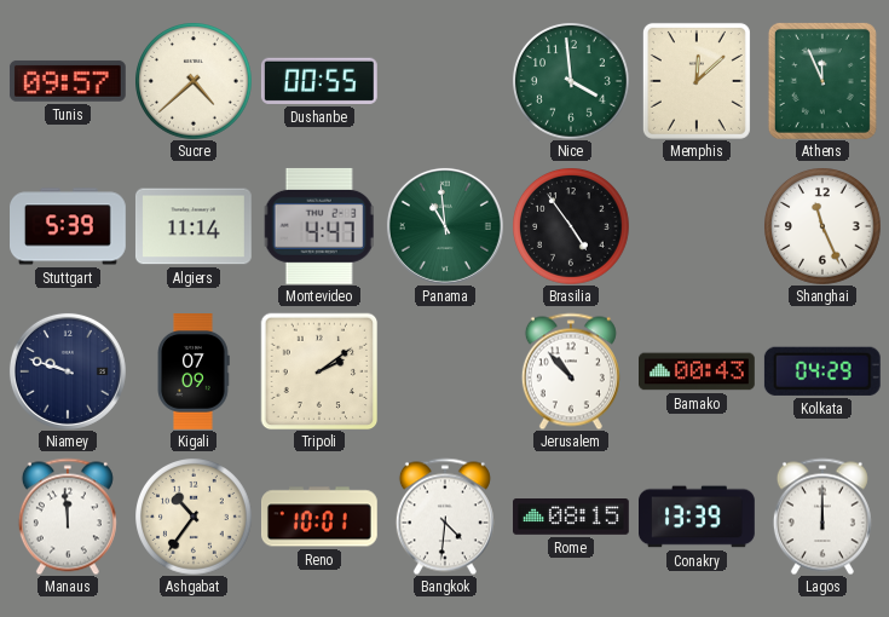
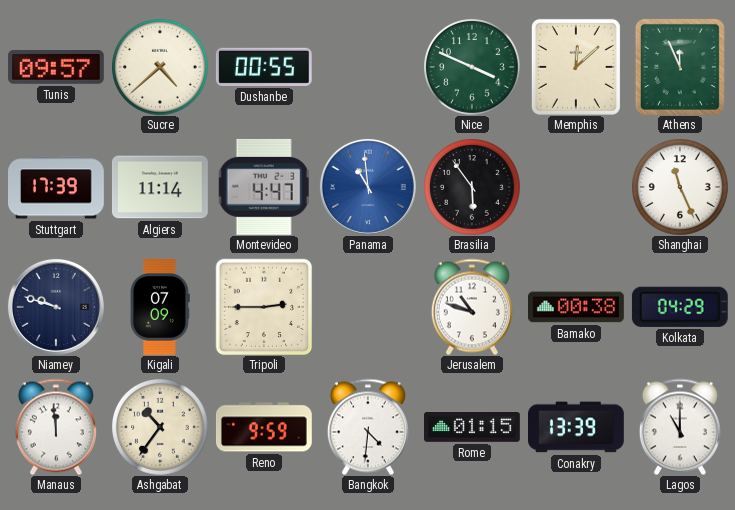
Nice: 3:59 -> 3:49
Stuttgart: 5:39 -> 17:39
Panama dial: green -> blue
Brasilia: 4:54 -> 5:54
Tripoli: 2:09 -> 2:45
Jerusalem: 10:53 -> 10:48
Bamako: 00:43 -> 00:38
Reno: 10:01 -> 9:59
Rome: 08:15 -> 01:15
Lagos: 12:00 -> 11:00
